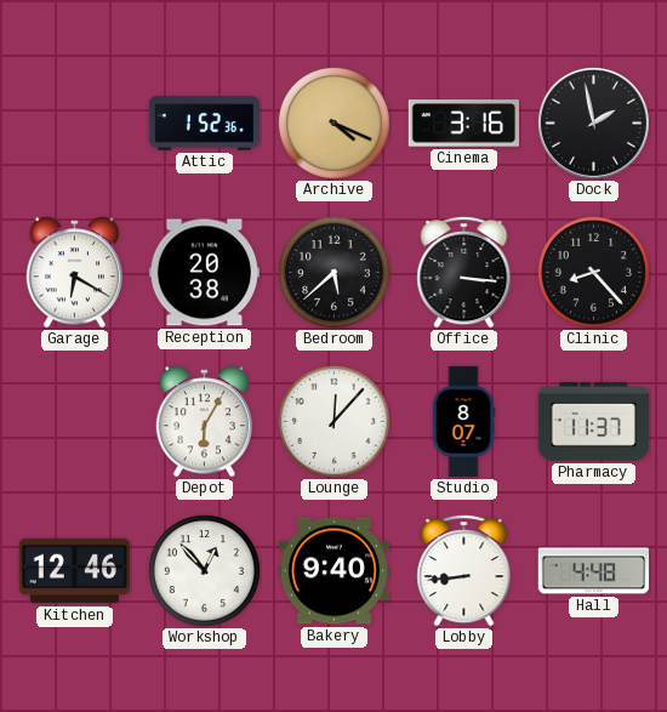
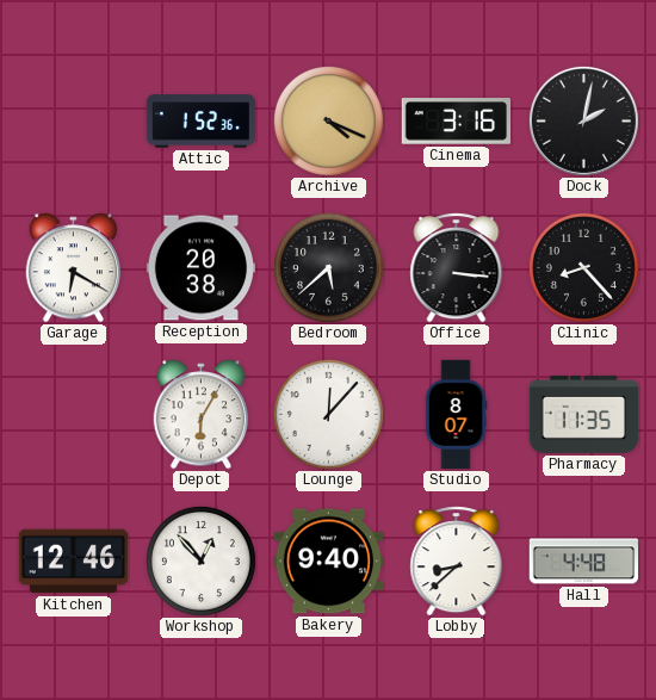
Dock: 1:58 -> 2:02
Pharmacy: 11:37 -> 11:35
Lobby: 8:44 -> 8:38
